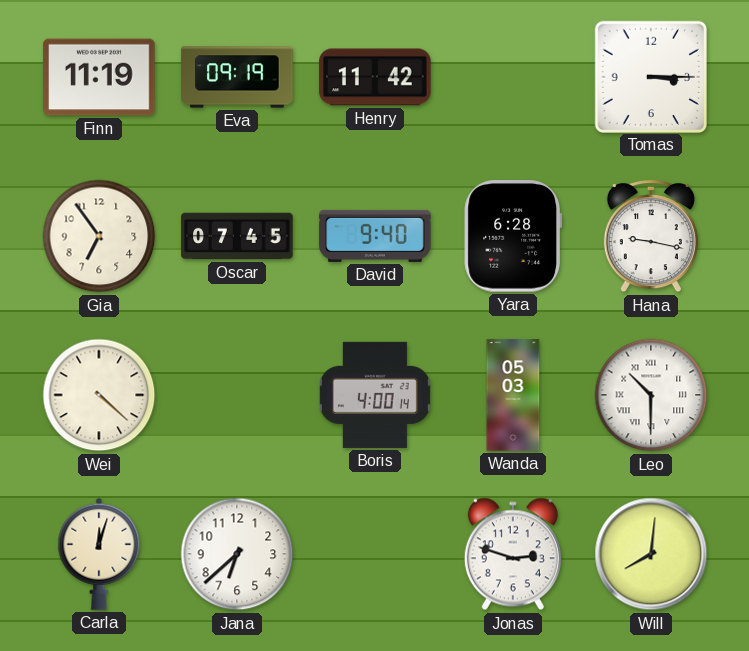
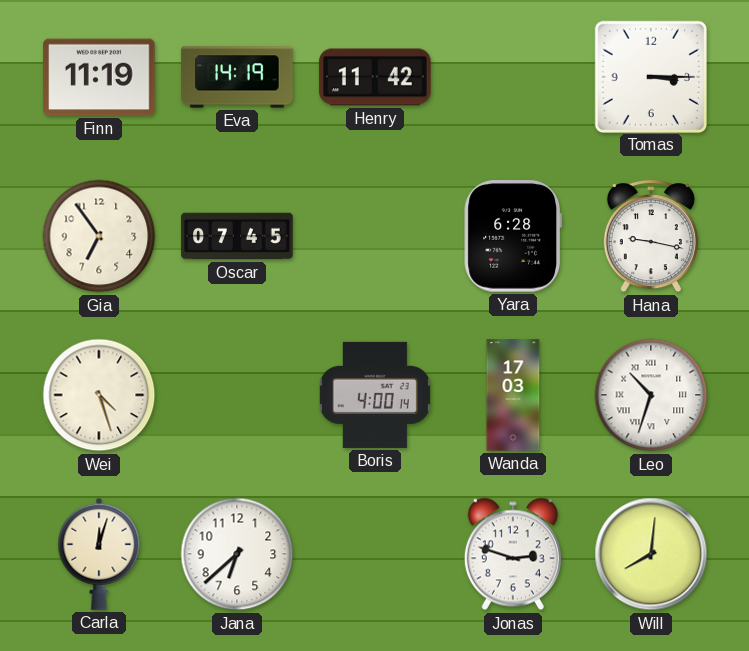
Eva: 09:19 -> 14:19
David: 9:40 -> none
Wei: 4:22 -> 4:27
Wanda: 05:03 -> 17:03
Leo: 10:30 -> 10:33
